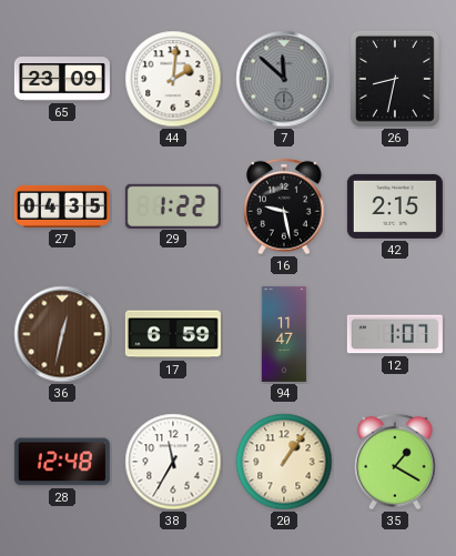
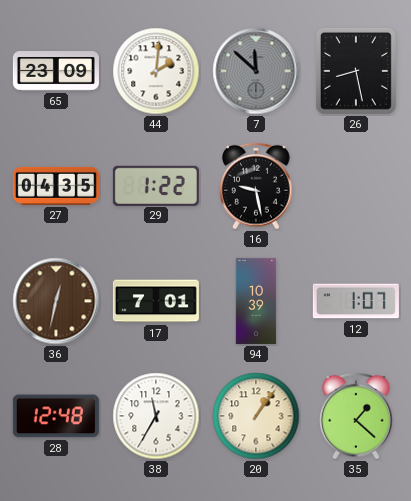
26: 8:32 -> 8:28
42: 2:15 -> none
17: 6:59 -> 7:01
94: 11:47 -> 10:39
35: 1:20 -> 1:22
